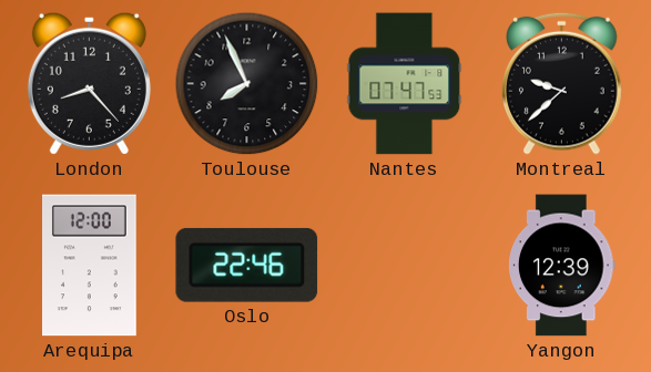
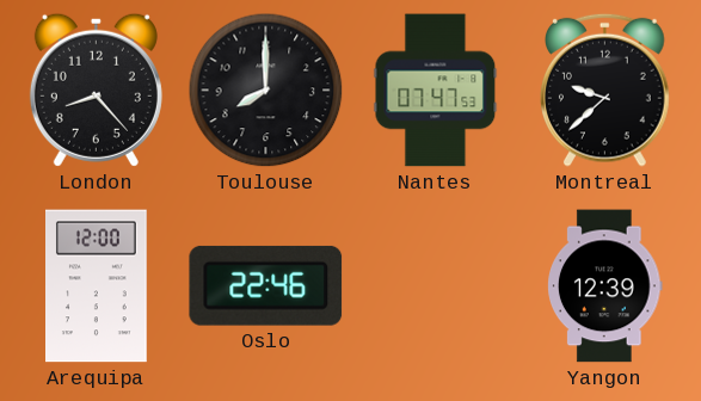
Toulouse: 7:56 -> 8:00
